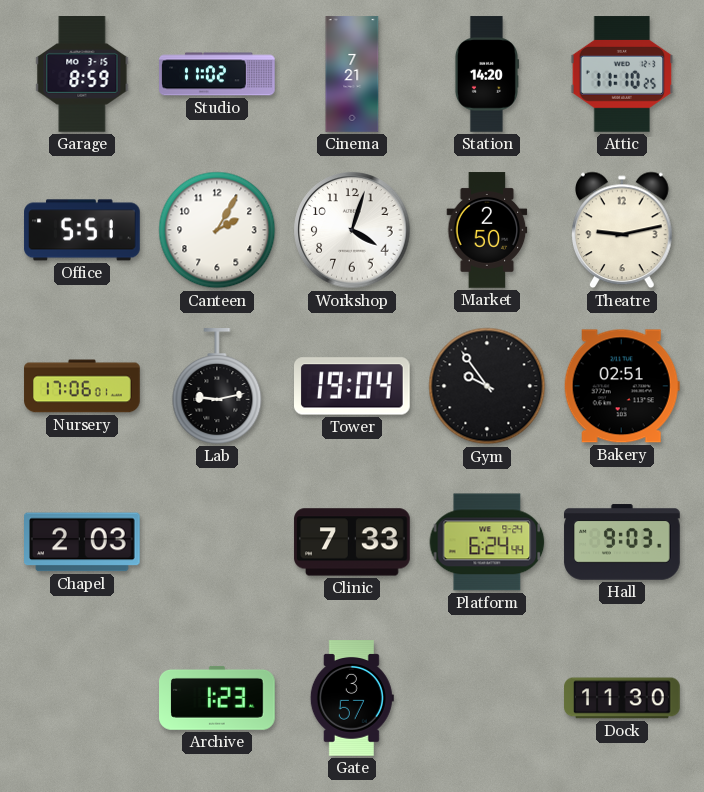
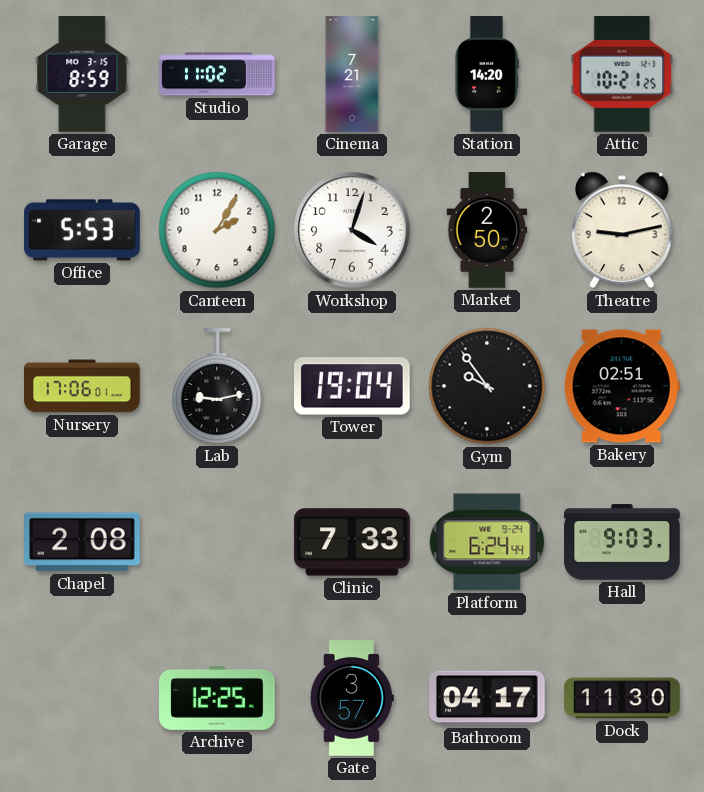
Attic: 11:10 -> 10:21
Office: 5:51 -> 5:53
Chapel: 2:03 -> 2:08
Archive: 1:23 -> 12:25
Bathroom: none -> 04:17
